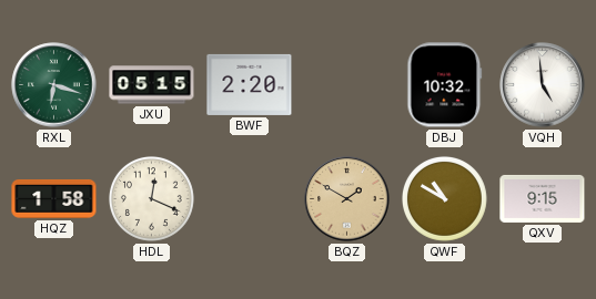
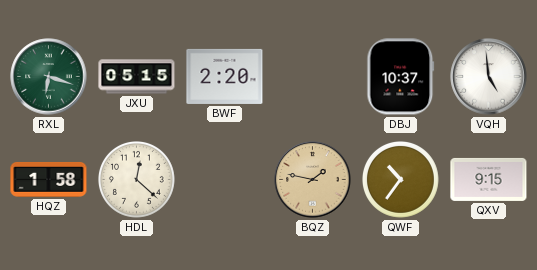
DBJ: 10:32 -> 10:37
HDL: 12:19 -> 12:22
BQZ: 1:50 -> 1:47
QWF: 10:50 -> 10:36
